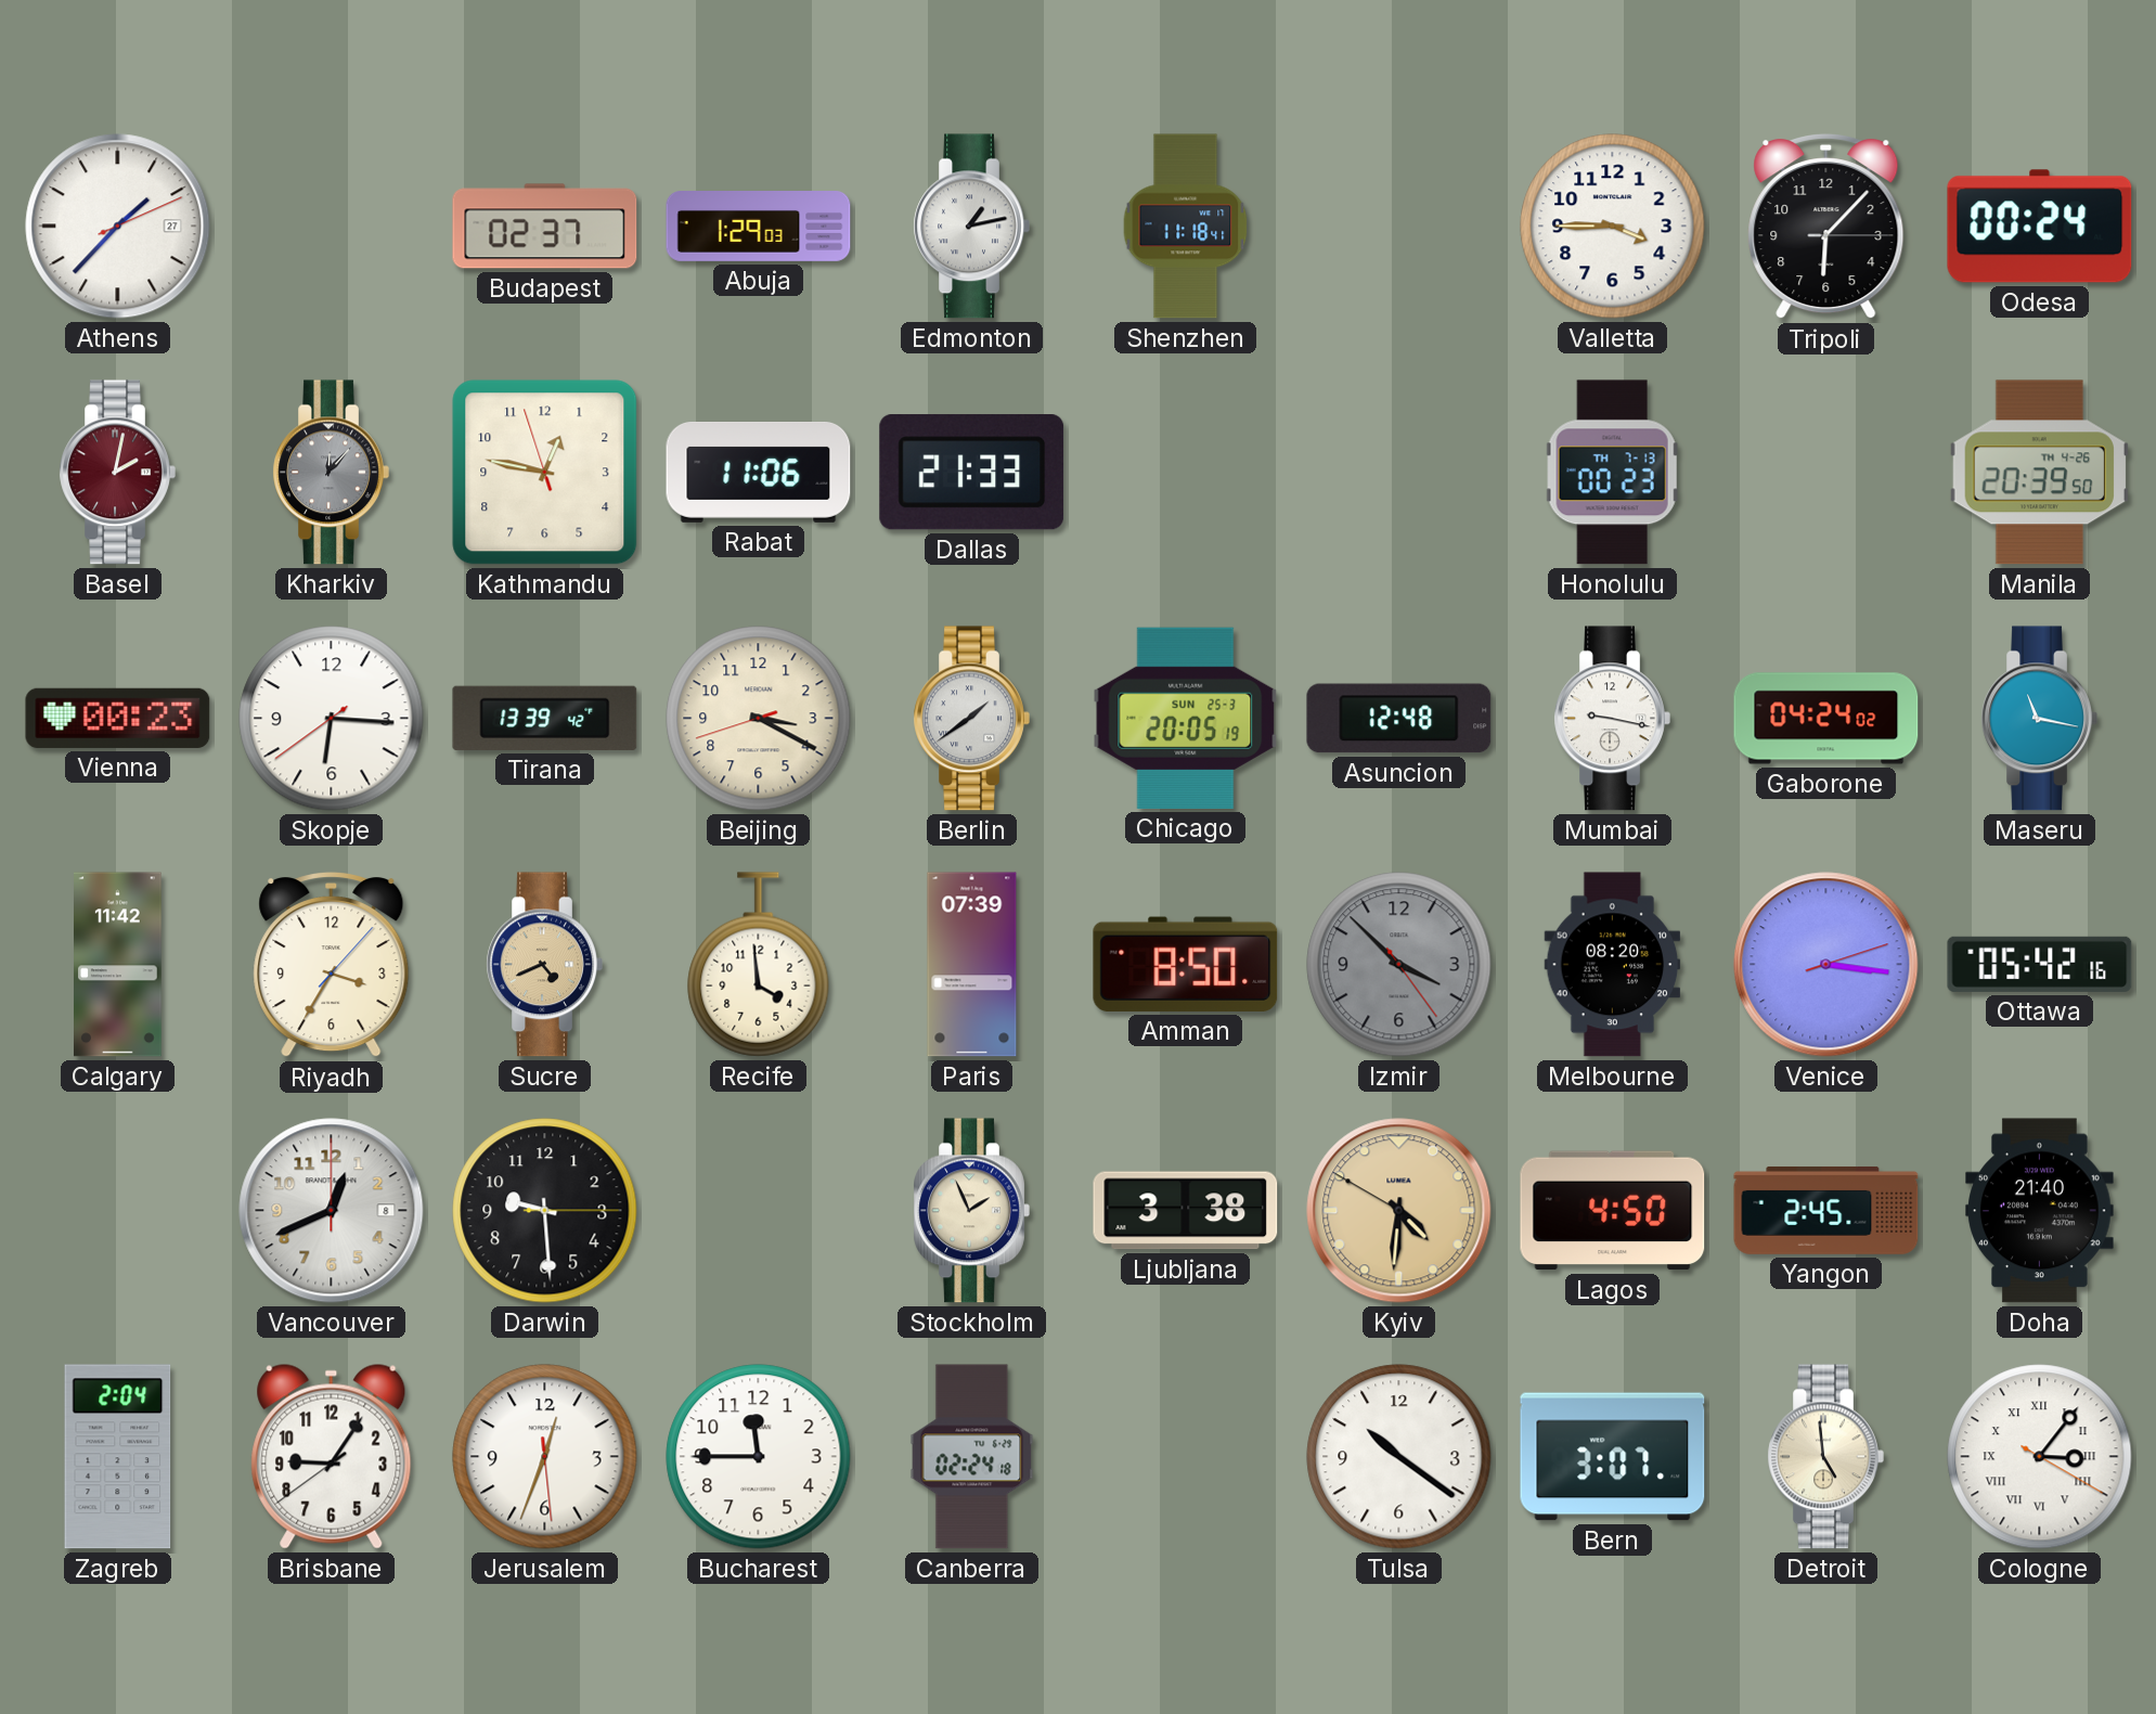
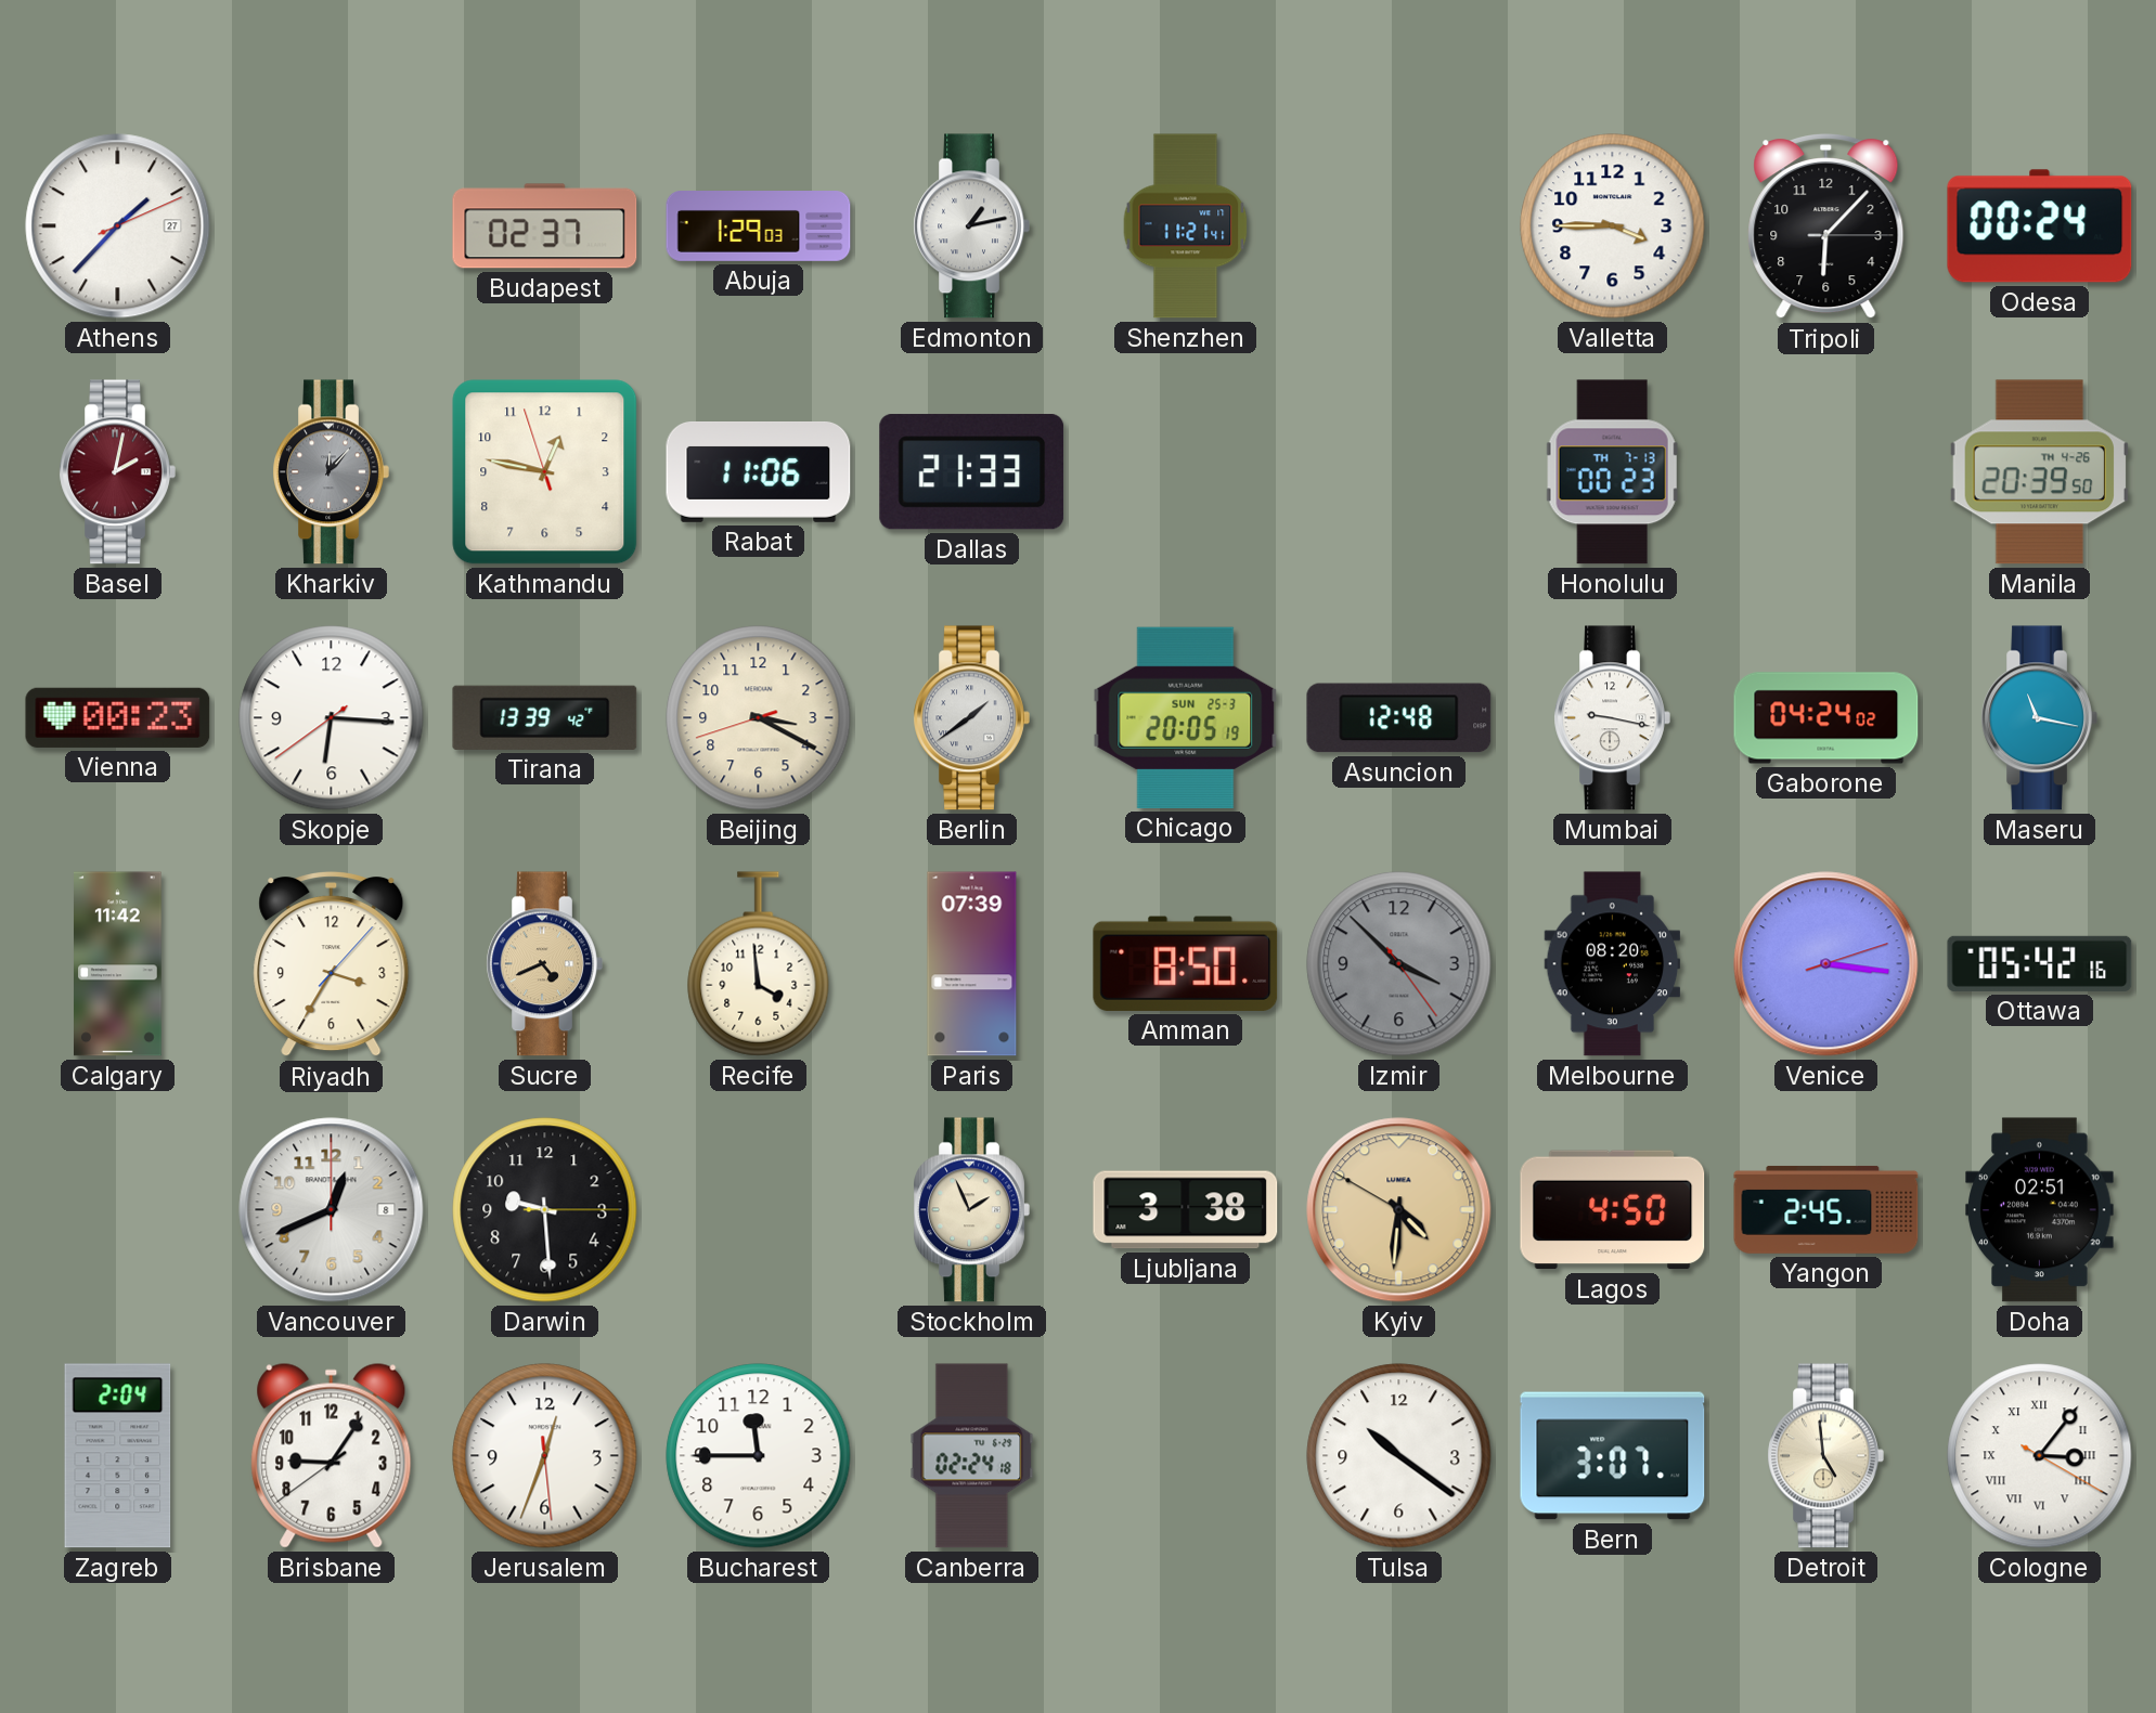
Shenzhen: 11:18 -> 11:21
Doha: 21:40 -> 02:51
